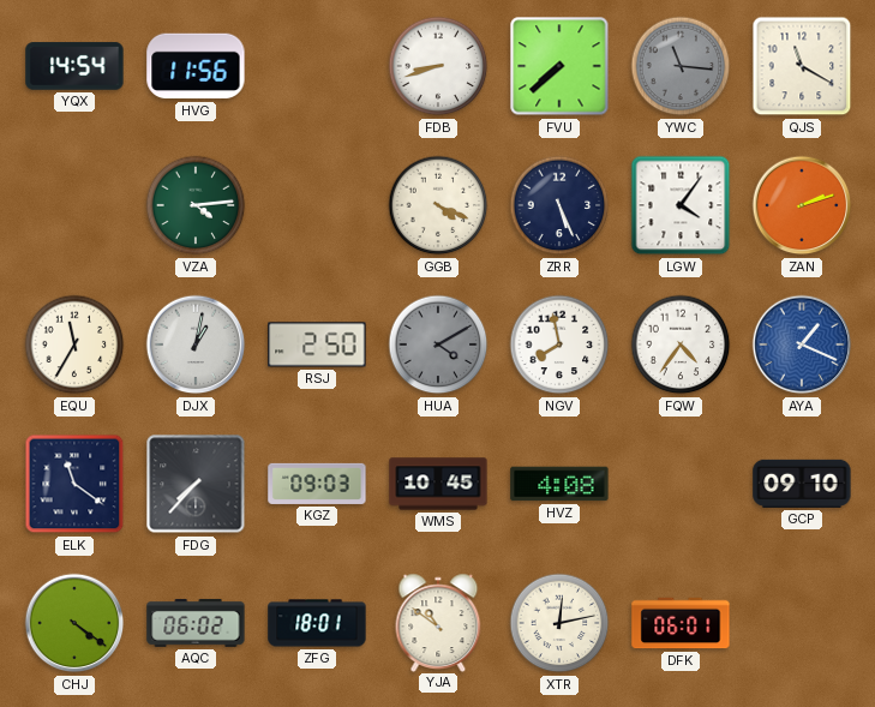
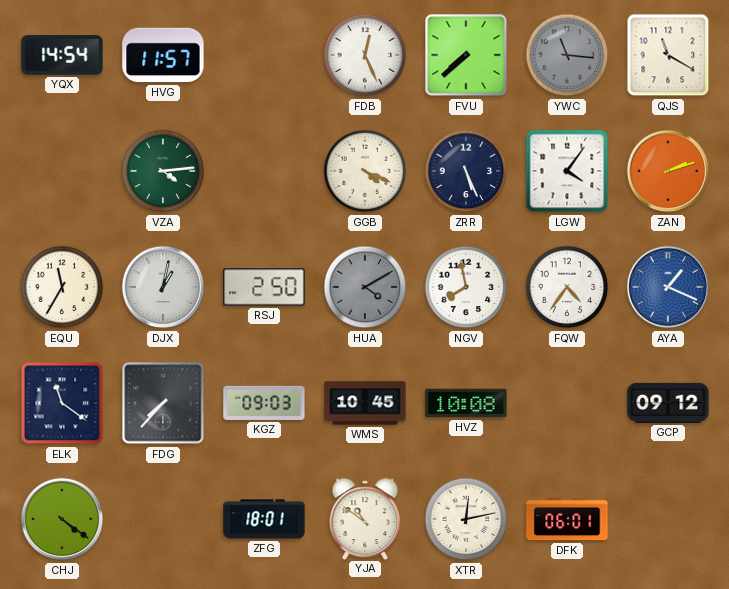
HVG: 11:56 -> 11:57
FDB: 8:42 -> 12:26
HVZ: 4:08 -> 10:08
GCP: 09:10 -> 09:12
AQC: 06:02 -> none
